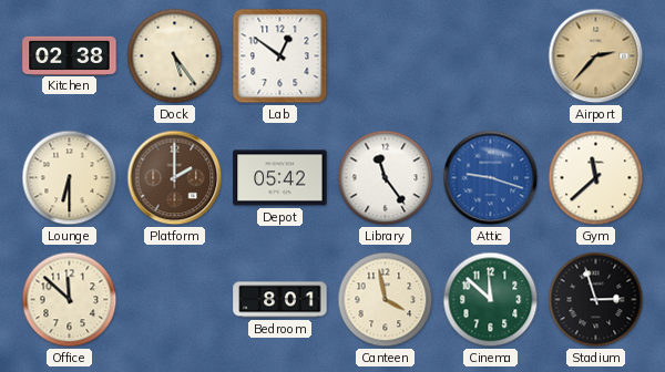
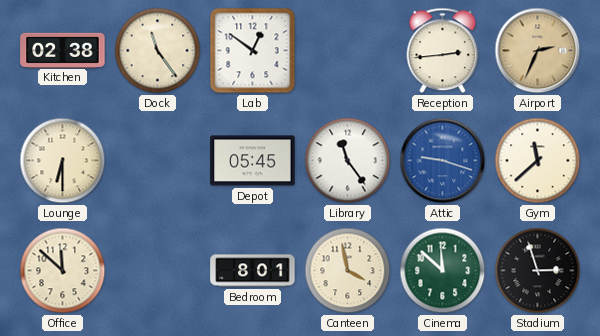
Dock: 5:24 -> 11:24
Reception: none -> 2:44
Airport: 2:37 -> 2:34
Platform: 2:00 -> none
Depot: 05:42 -> 05:45
